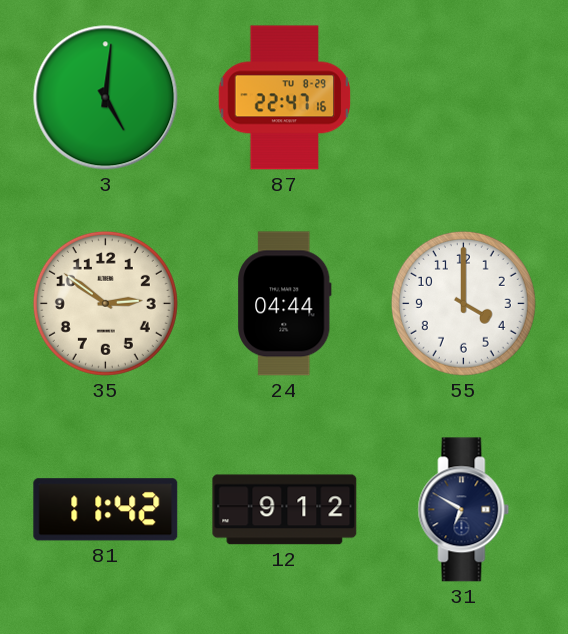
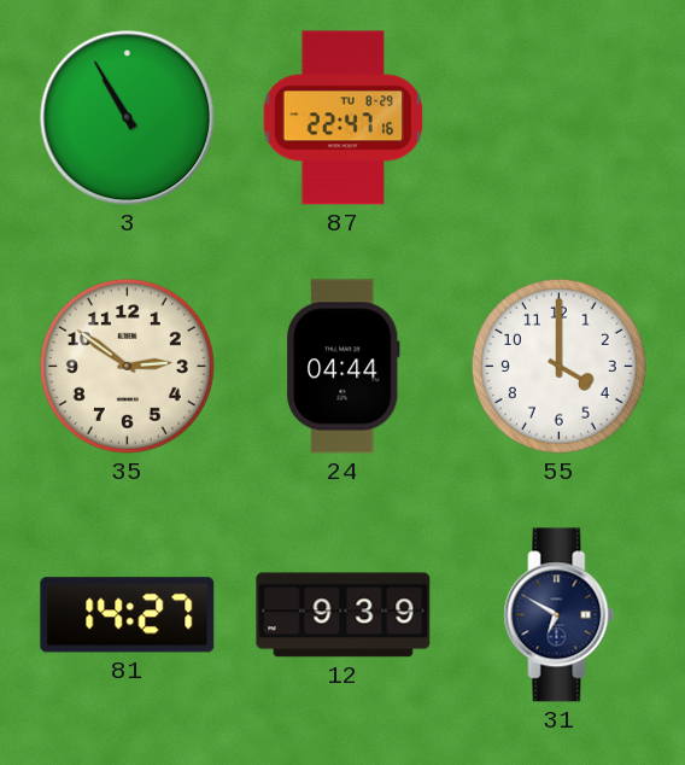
3: 5:01 -> 10:55
81: 11:42 -> 14:27
12: 9:12 -> 9:39
